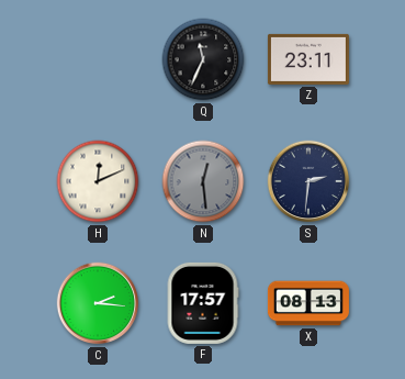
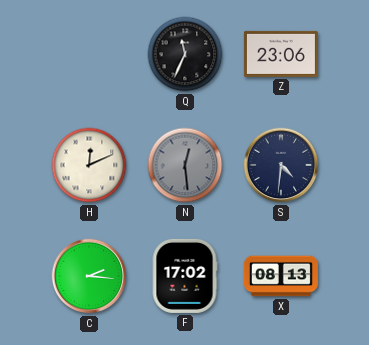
Z: 23:11 -> 23:06
S: 2:31 -> 4:31
F: 17:57 -> 17:02
